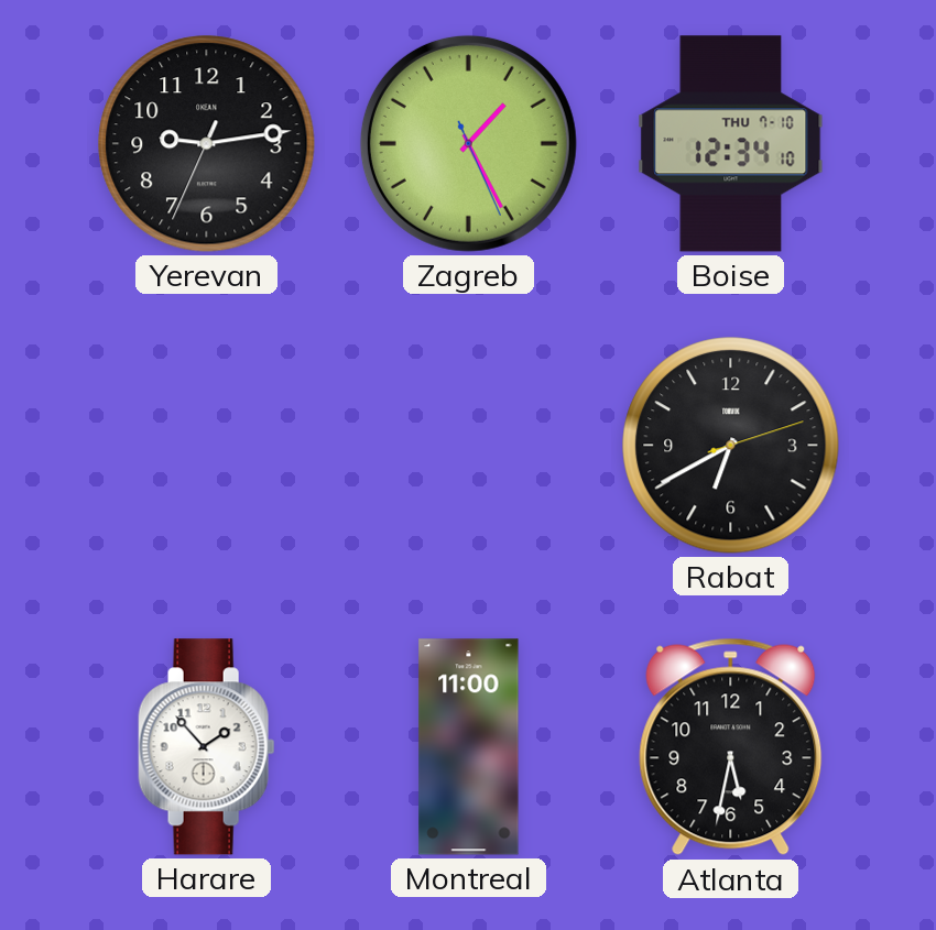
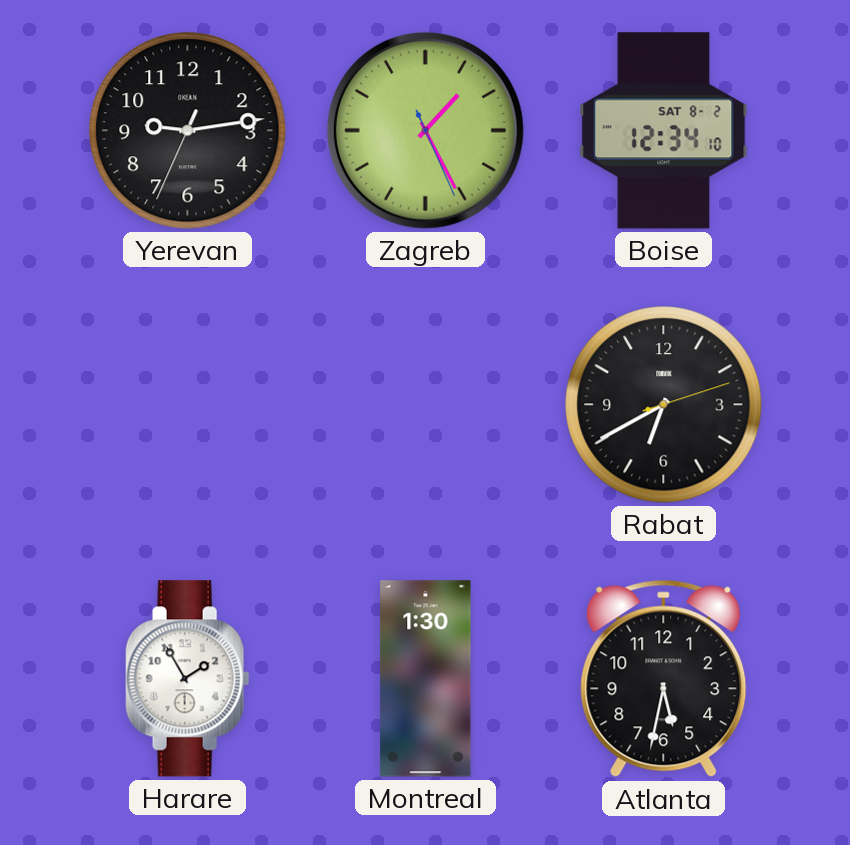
Boise date: THU 7-10 -> SAT 8-2
Harare: 1:53 -> 1:55
Montreal: 11:00 -> 1:30
